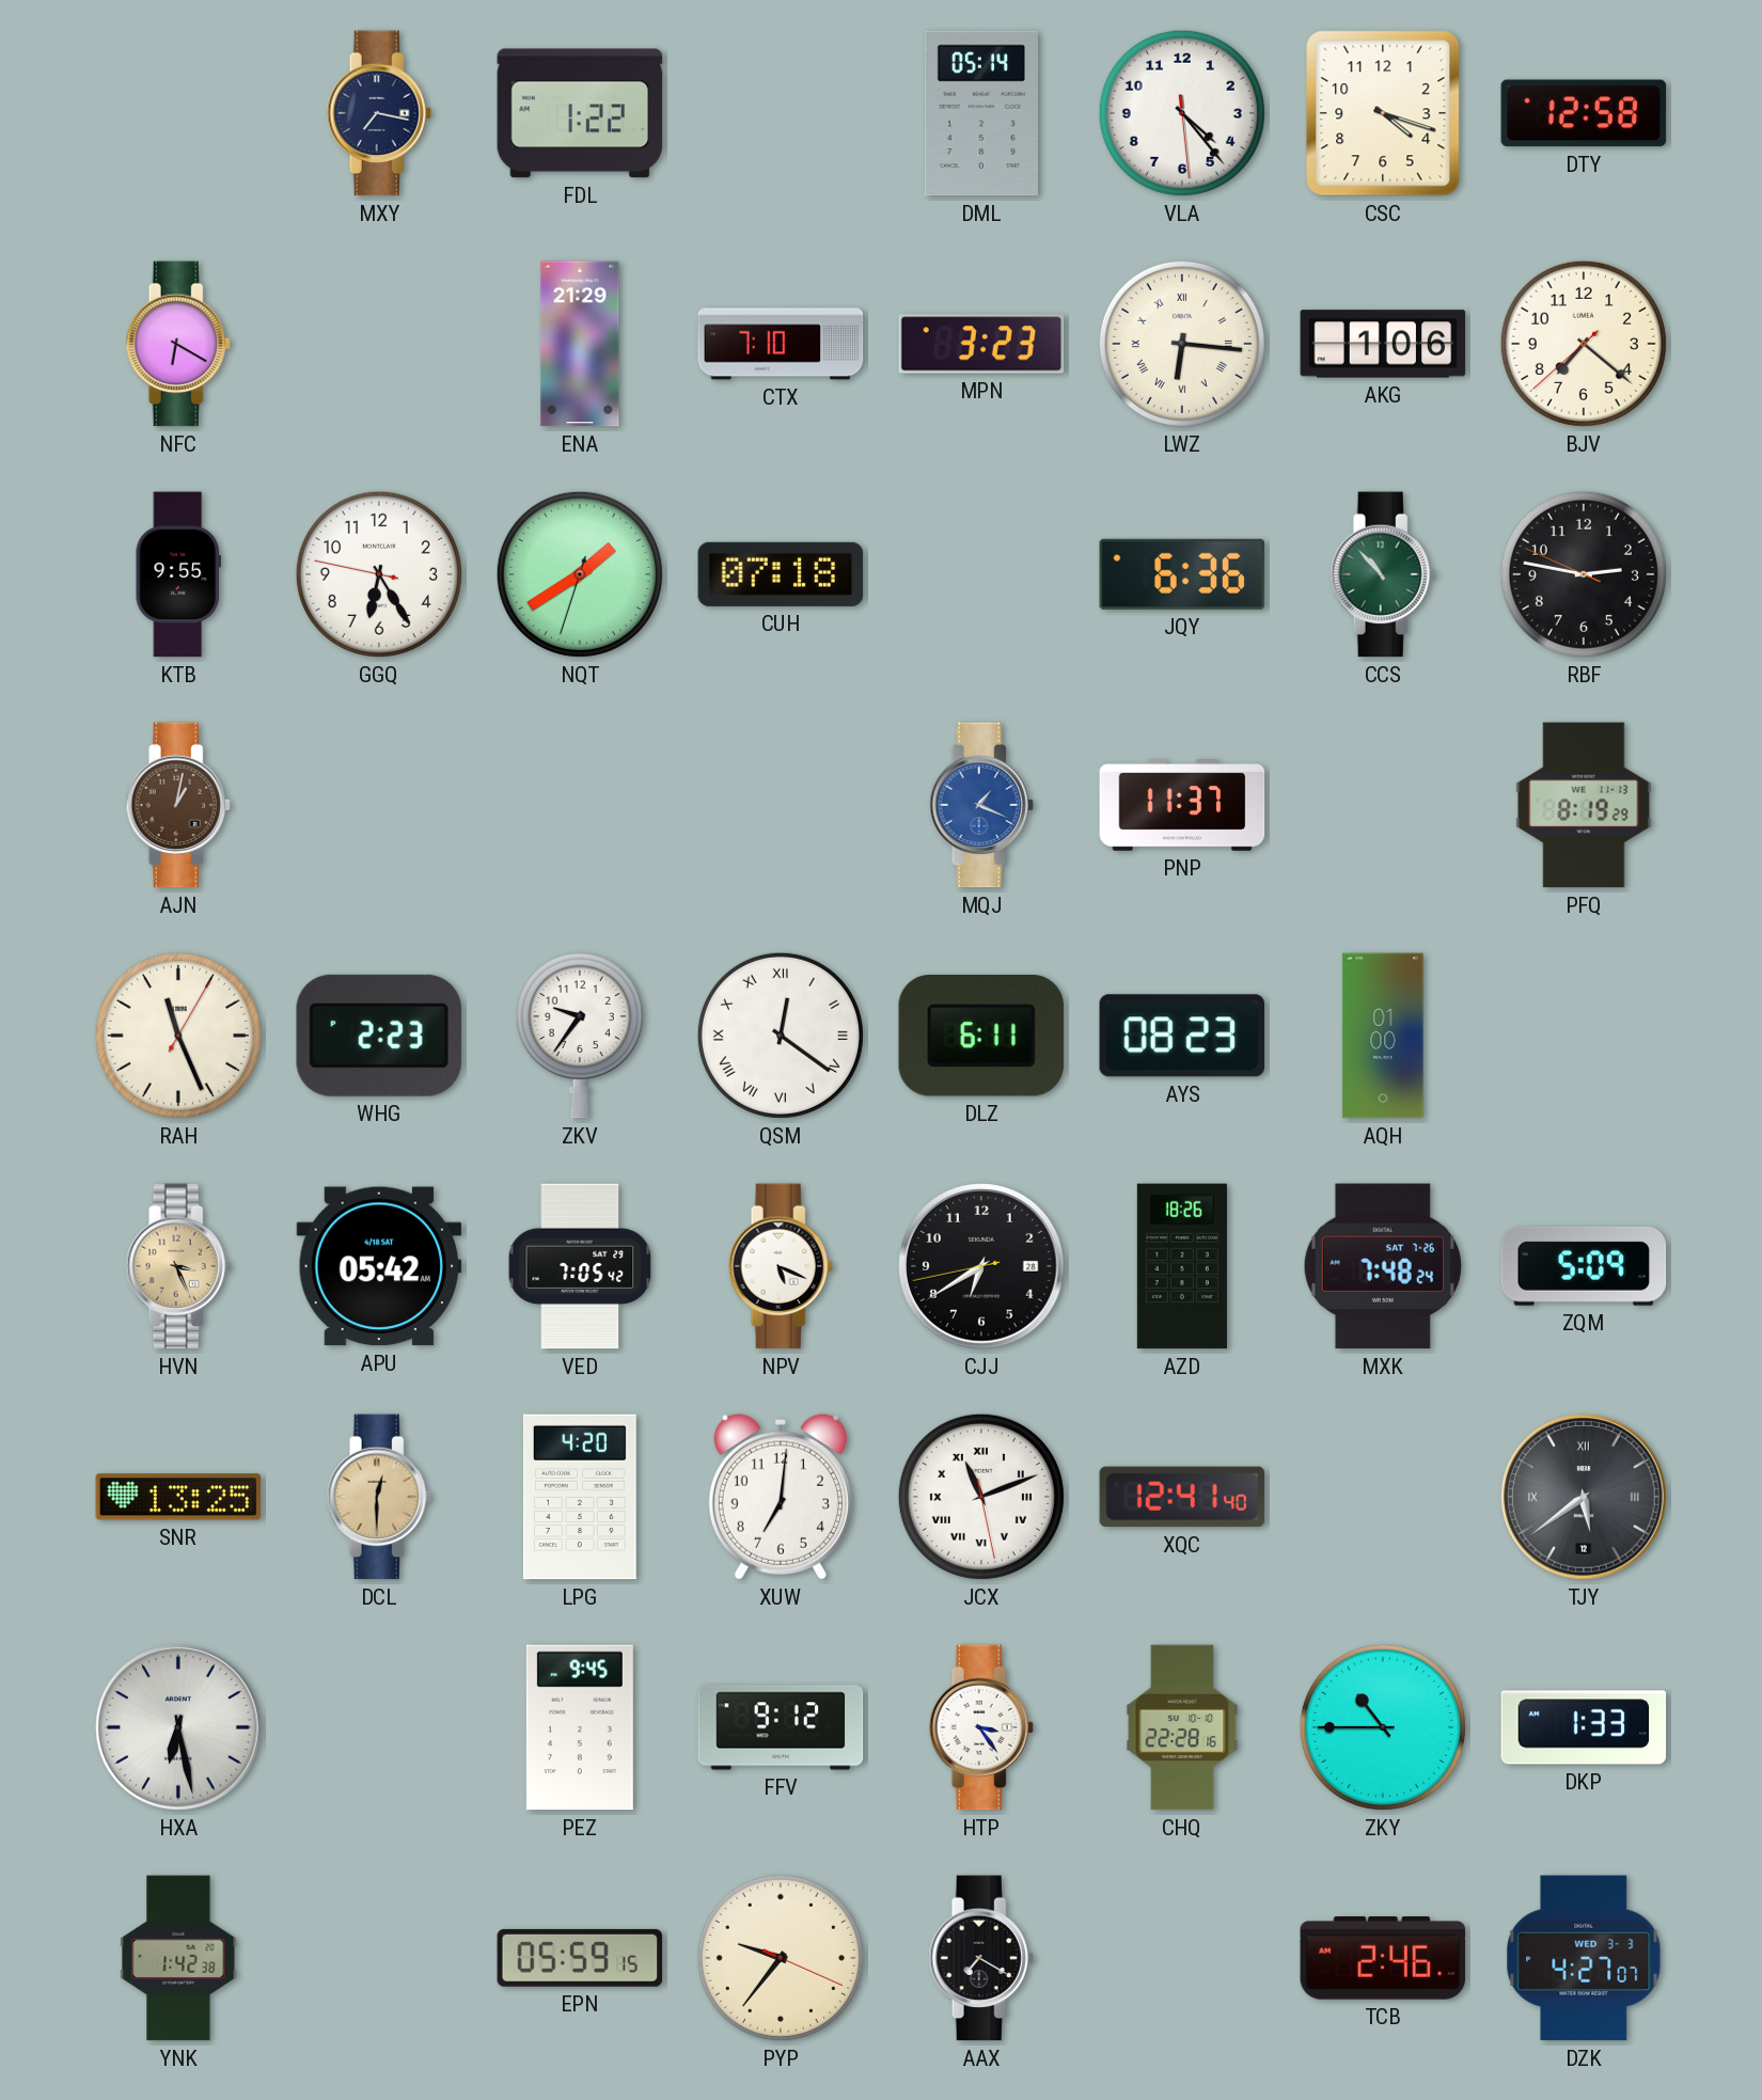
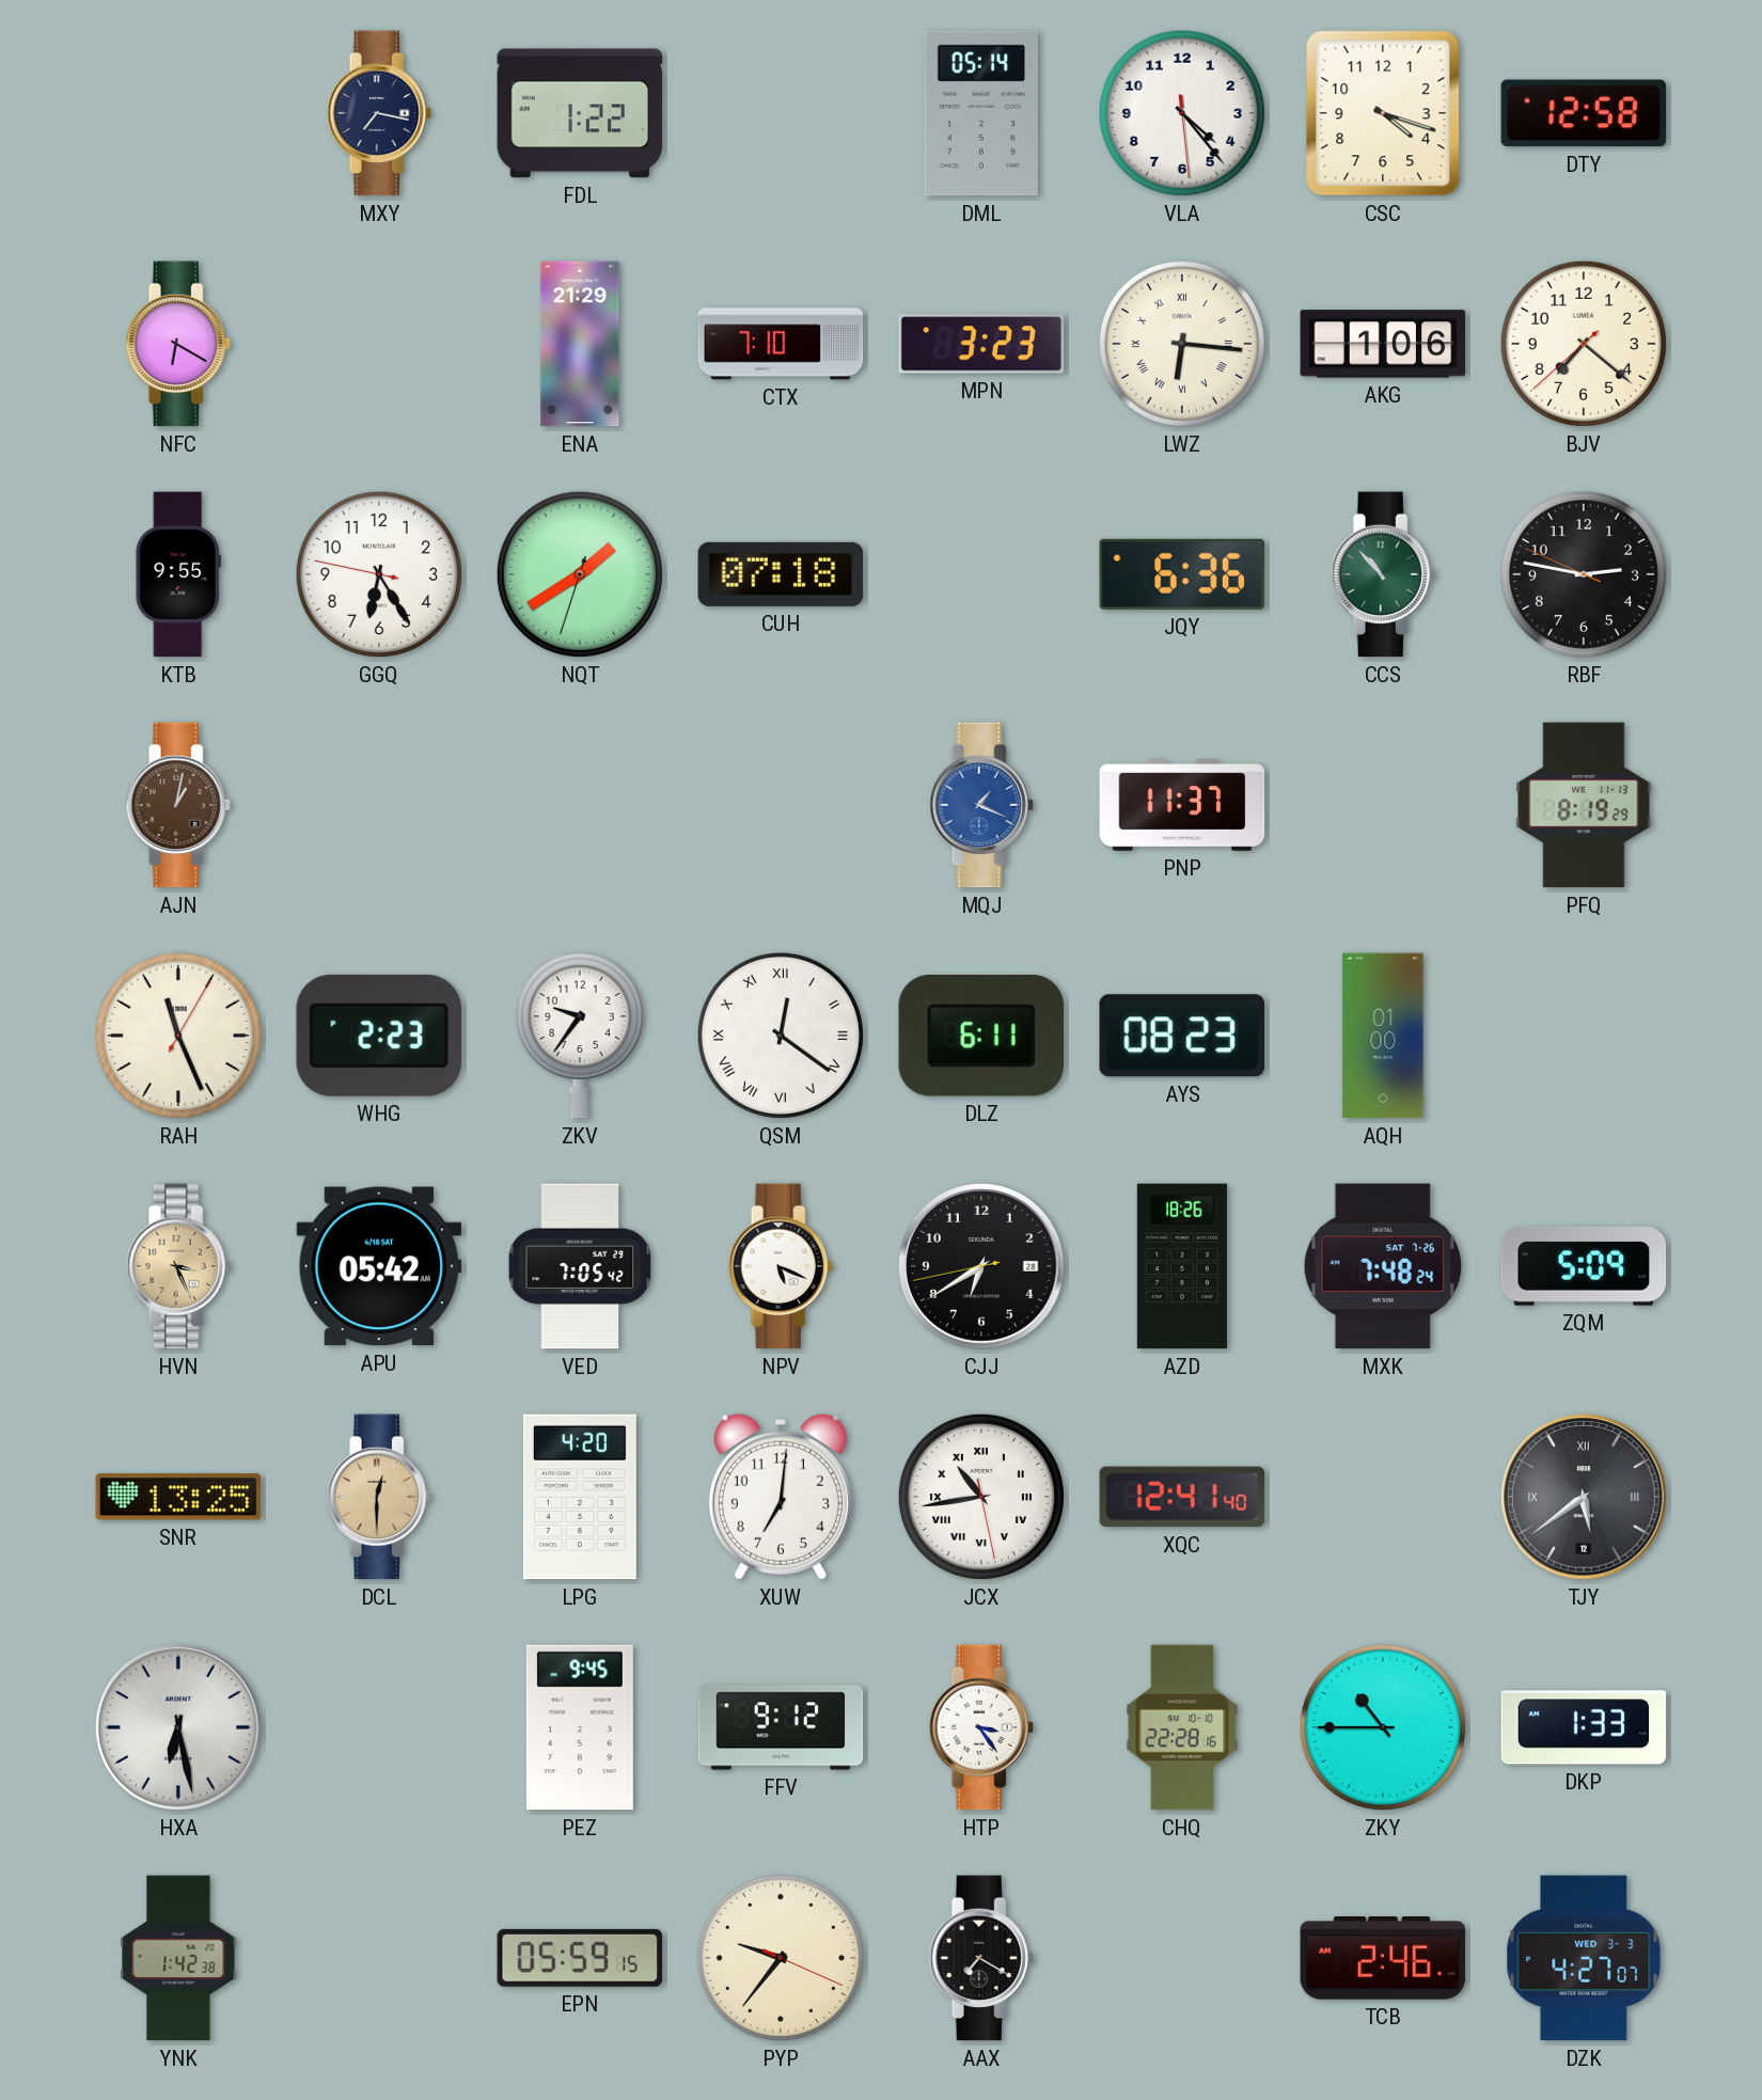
JCX: 11:11 -> 10:43
